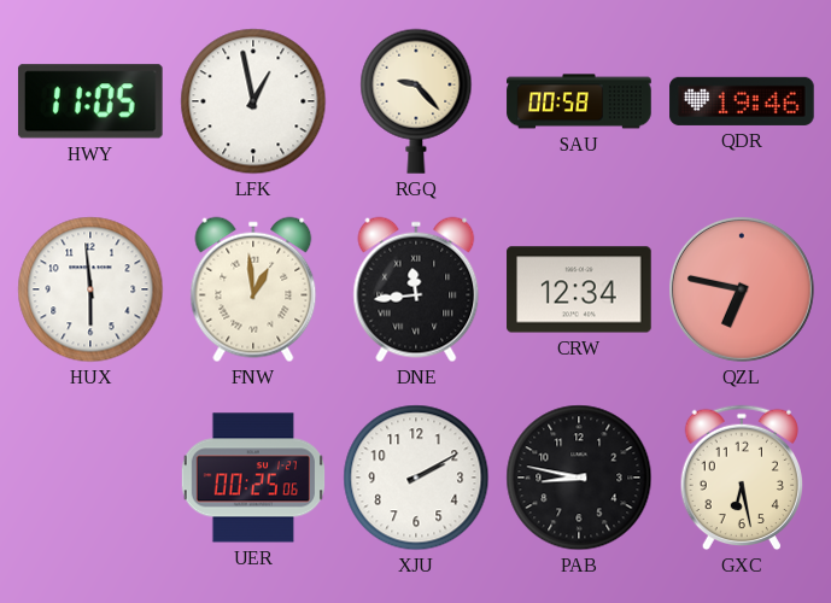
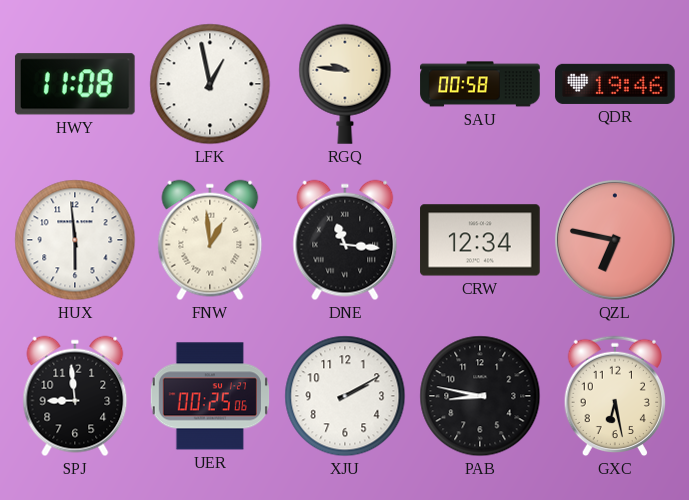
HWY: 11:05 -> 11:08
RGQ: 9:23 -> 9:46
DNE: 11:44 -> 11:16
SPJ: none -> 8:59
